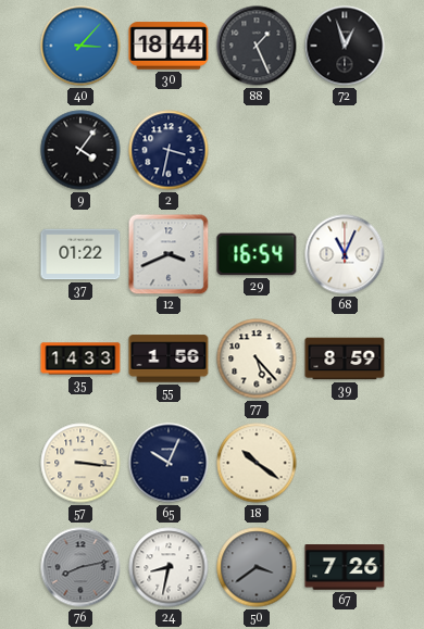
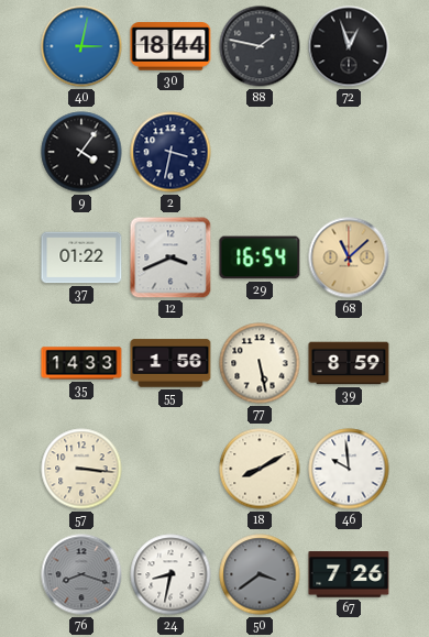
40: 3:07 -> 3:02
88: 1:26 -> 1:47
68: 11:04 -> 11:08
68 dial: white -> champagne
77: 5:23 -> 5:28
65: 10:04 -> none
18: 10:21 -> 8:10
46: none -> 9:59
76: 8:13 -> 8:18
